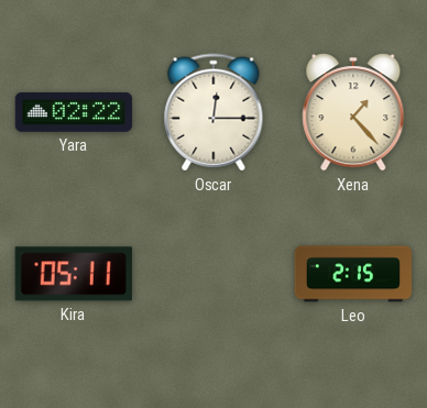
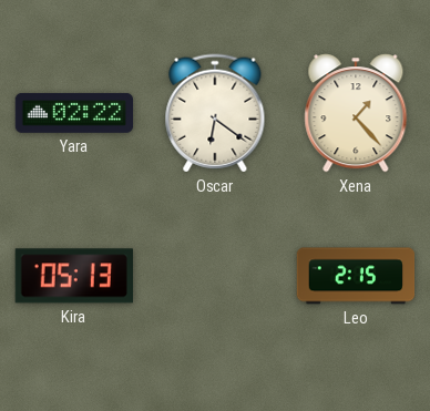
Oscar: 12:15 -> 6:21
Kira: 05:11 -> 05:13
